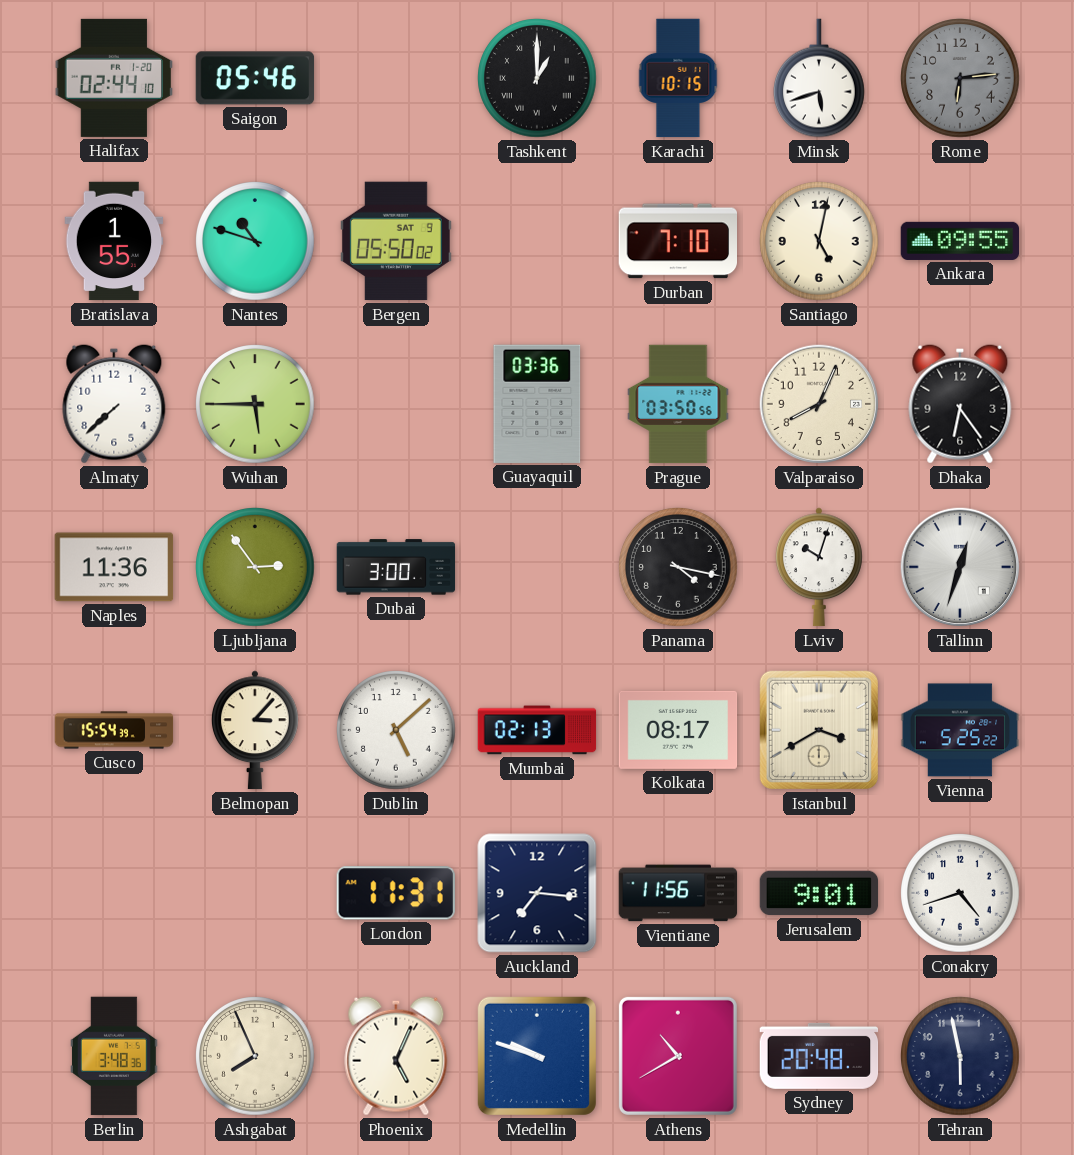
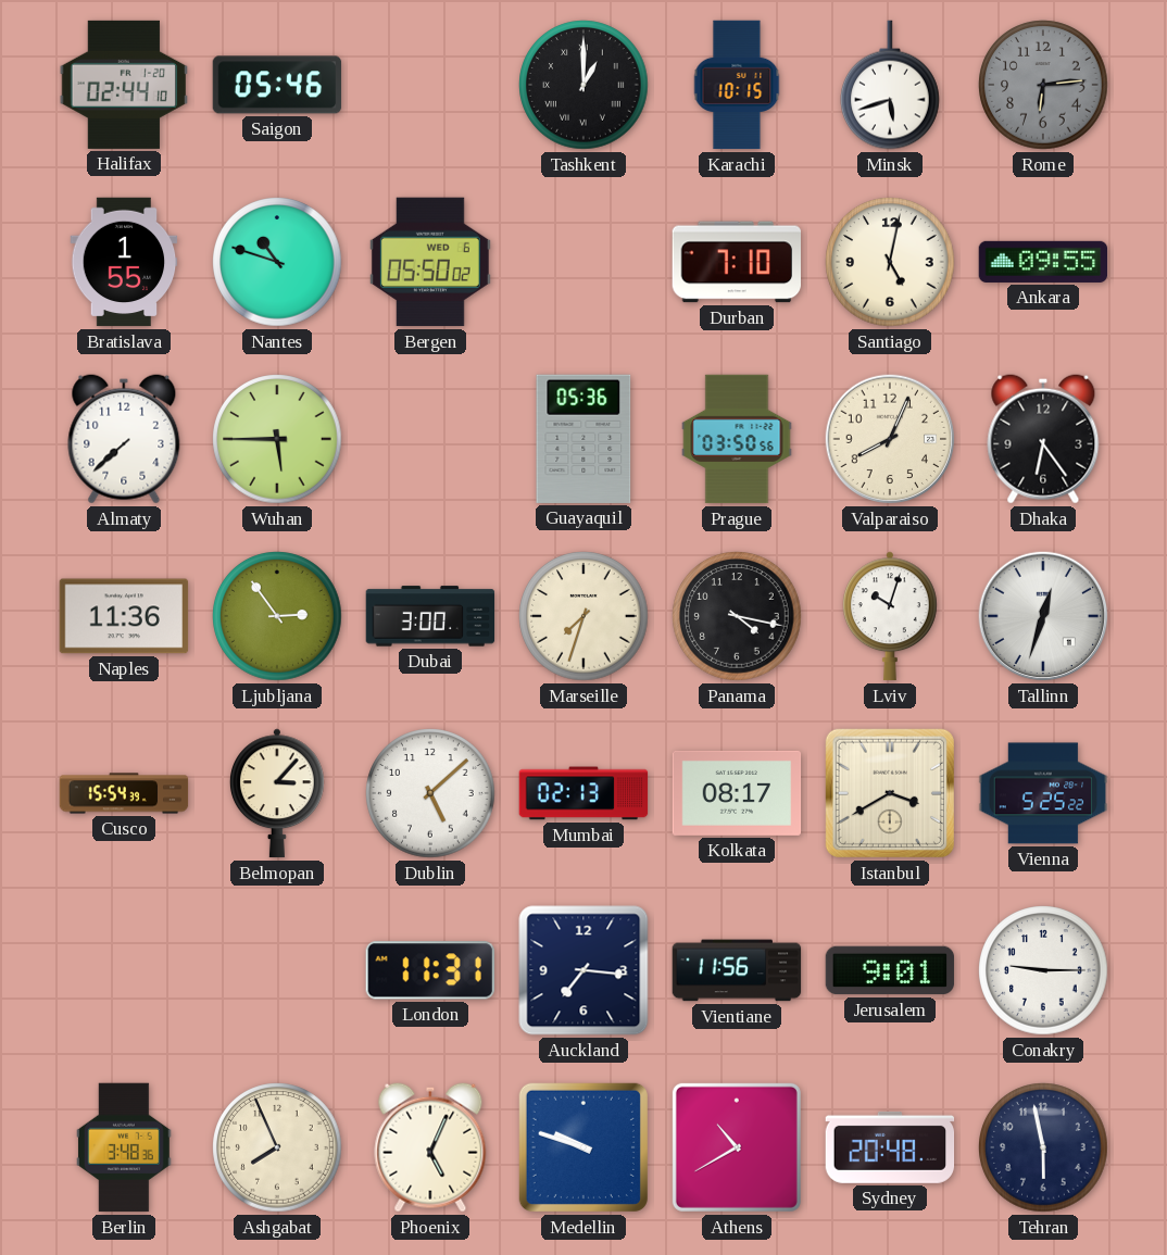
Bergen date: SAT 9 -> WED 6
Guayaquil: 03:36 -> 05:36
Marseille: none -> 7:33
Conakry: 4:42 -> 9:15
